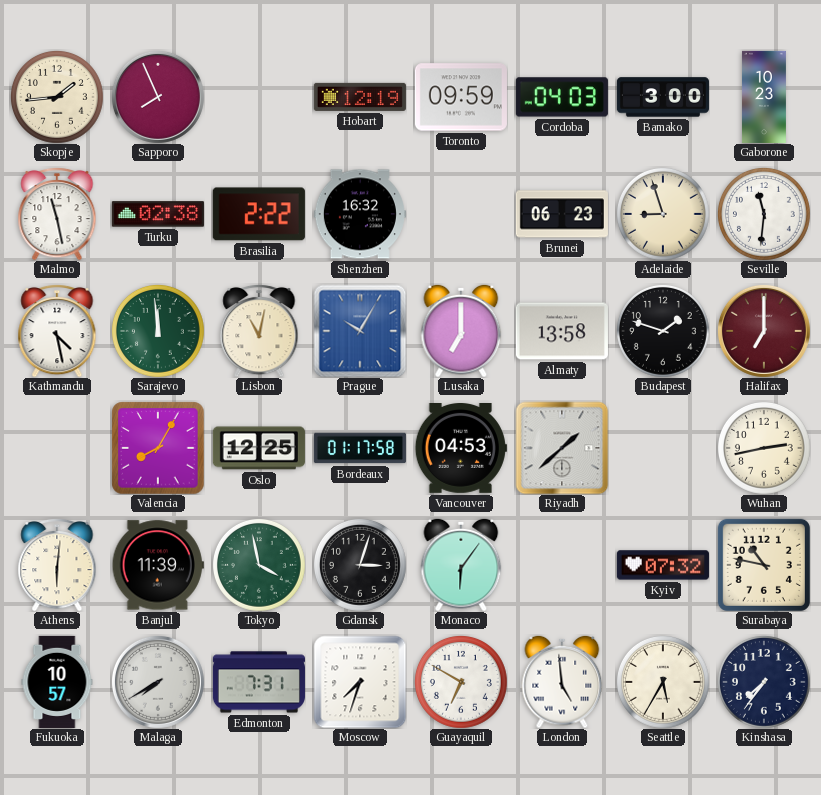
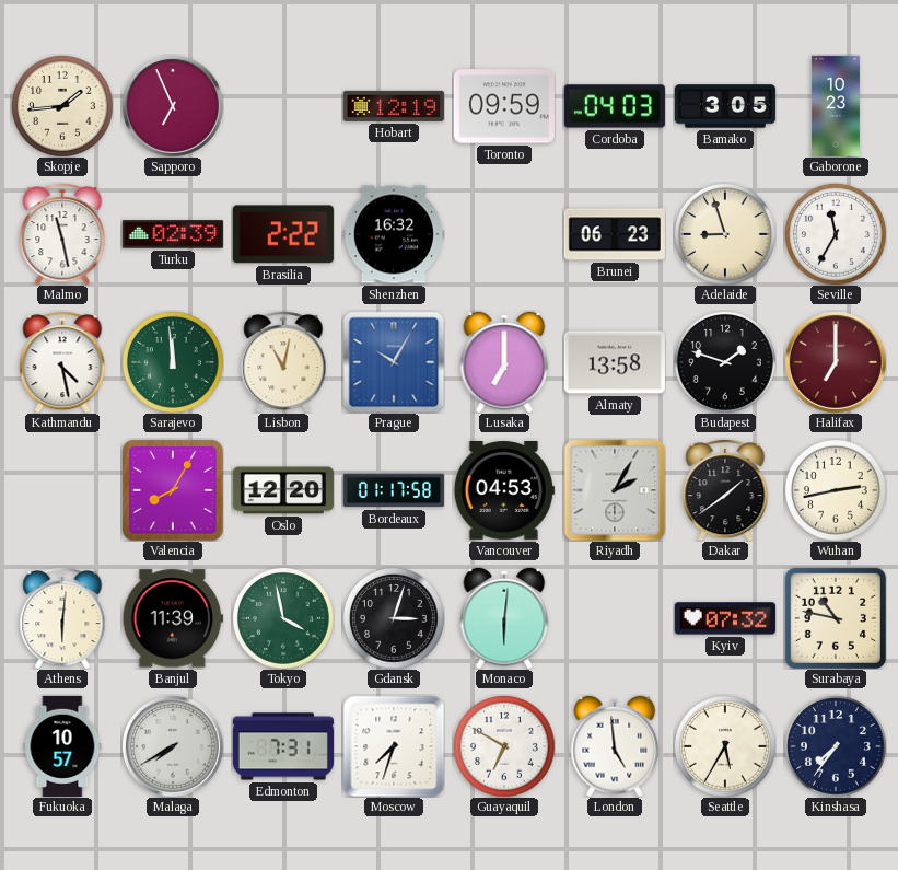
Sapporo: 7:56 -> 6:56
Bamako: 3:00 -> 3:05
Turku: 02:38 -> 02:39
Seville: 11:31 -> 11:35
Oslo: 12:25 -> 12:20
Riyadh: 1:38 -> 2:05
Dakar: none -> 1:39
Monaco: 6:06 -> 6:01
